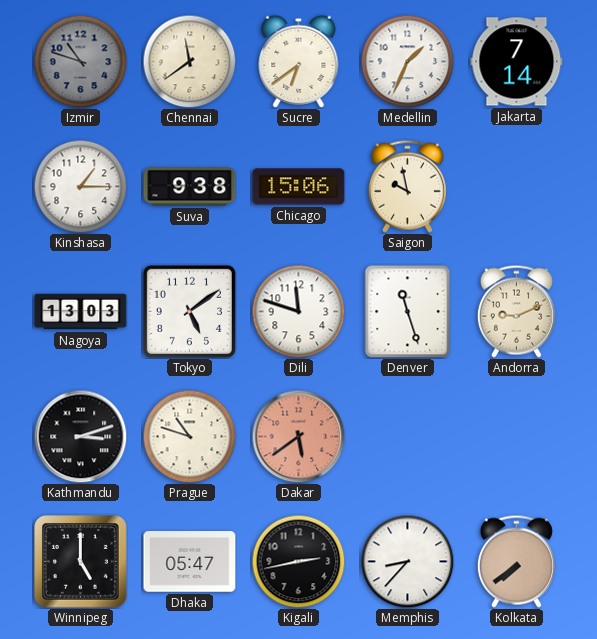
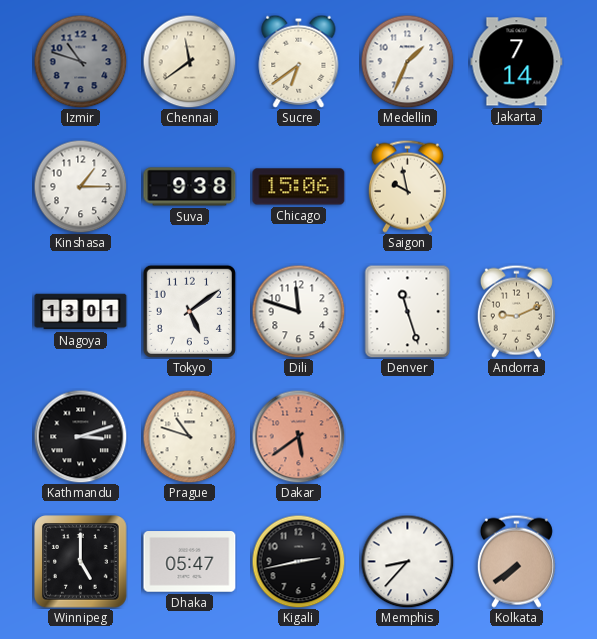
Nagoya: 13:03 -> 13:01
